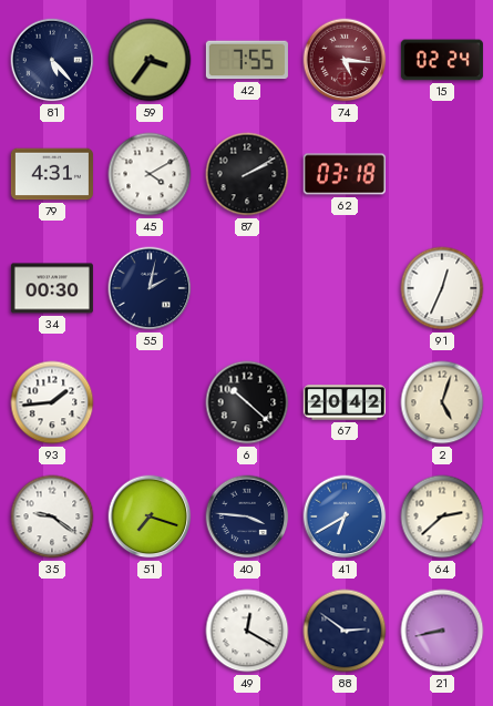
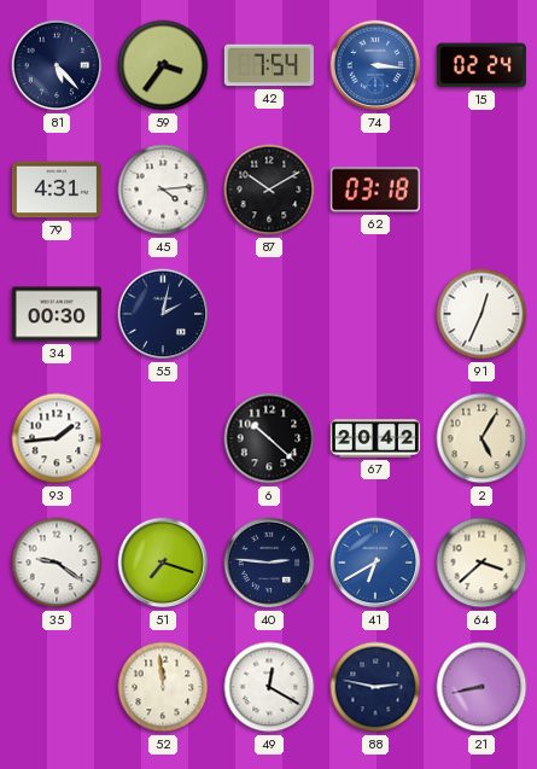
42: 7:55 -> 7:54
74: 5:16 -> 3:16
74 dial: burgundy -> blue
45: 4:10 -> 4:14
87: 2:10 -> 10:10
2: 5:03 -> 5:05
40: 3:46 -> 2:46
64: 2:38 -> 3:38
52: none -> 11:59
88: 2:51 -> 2:47
